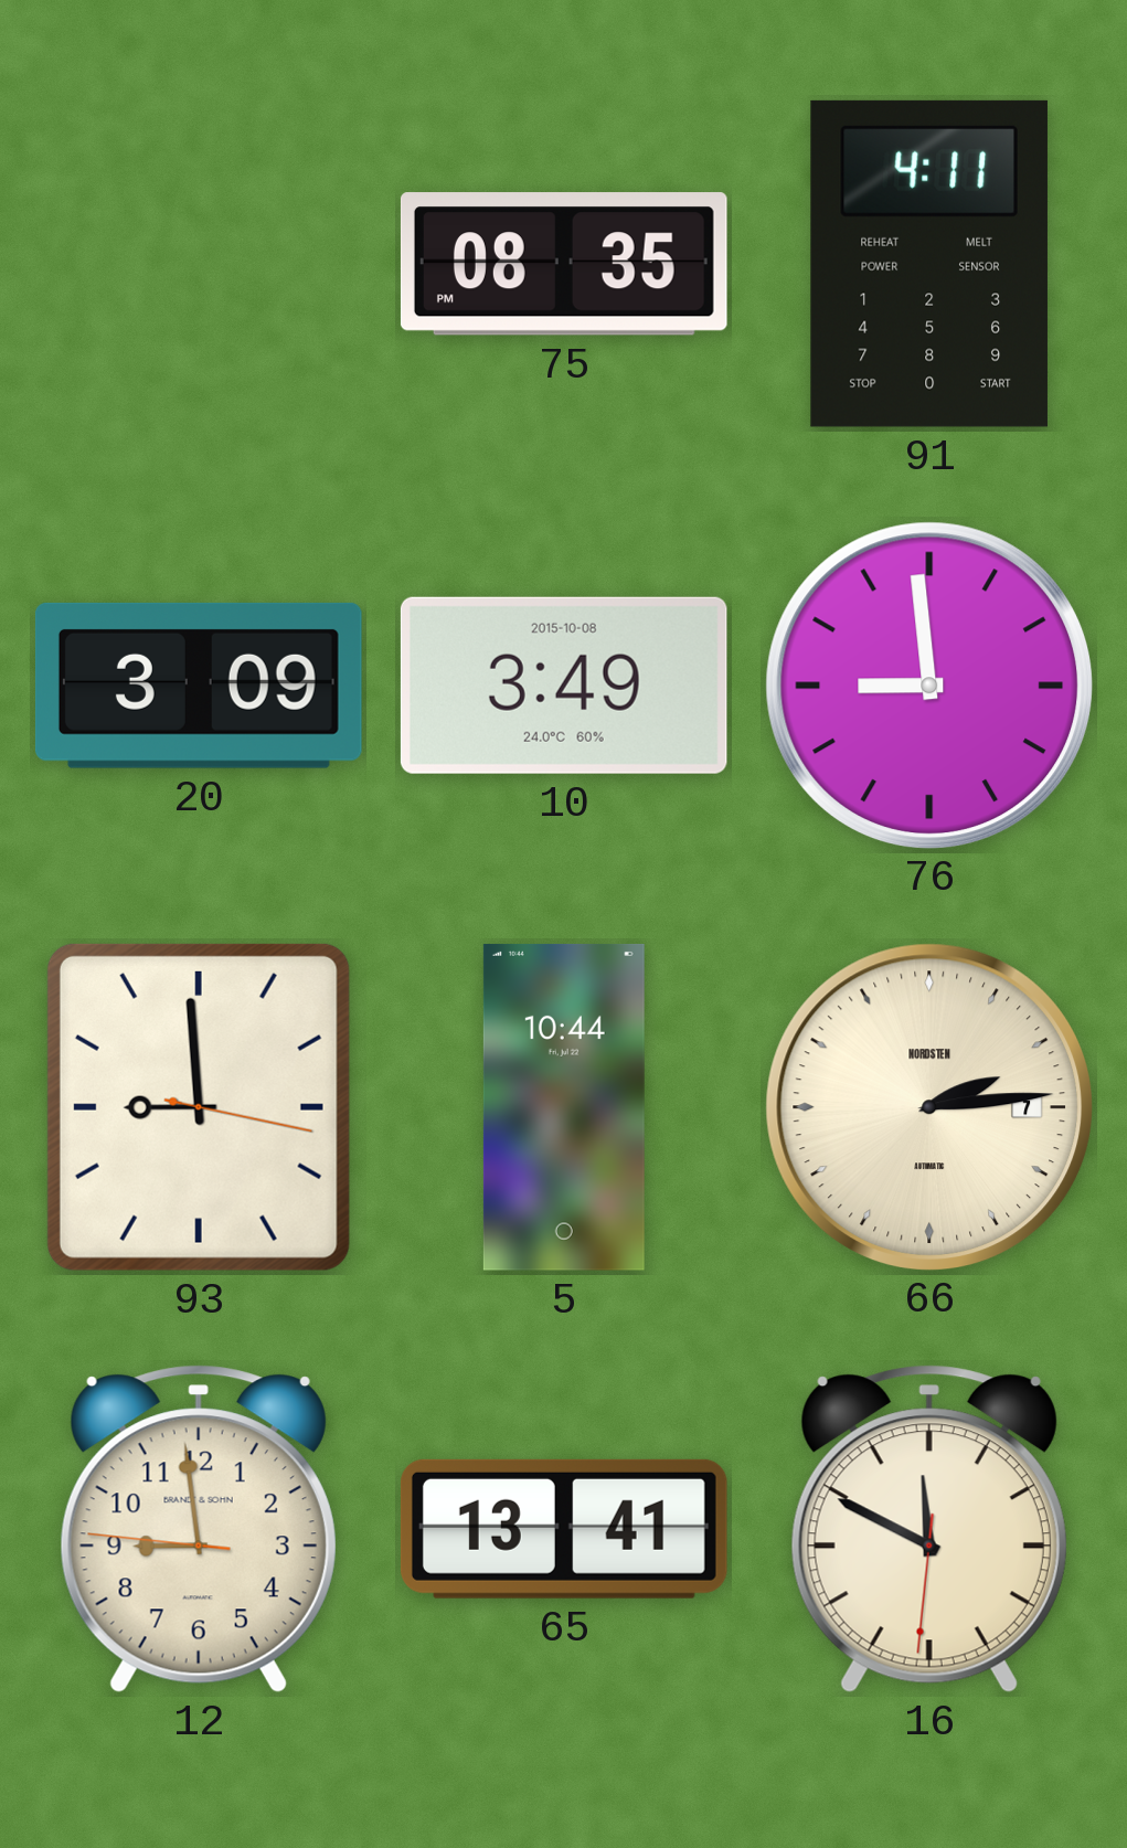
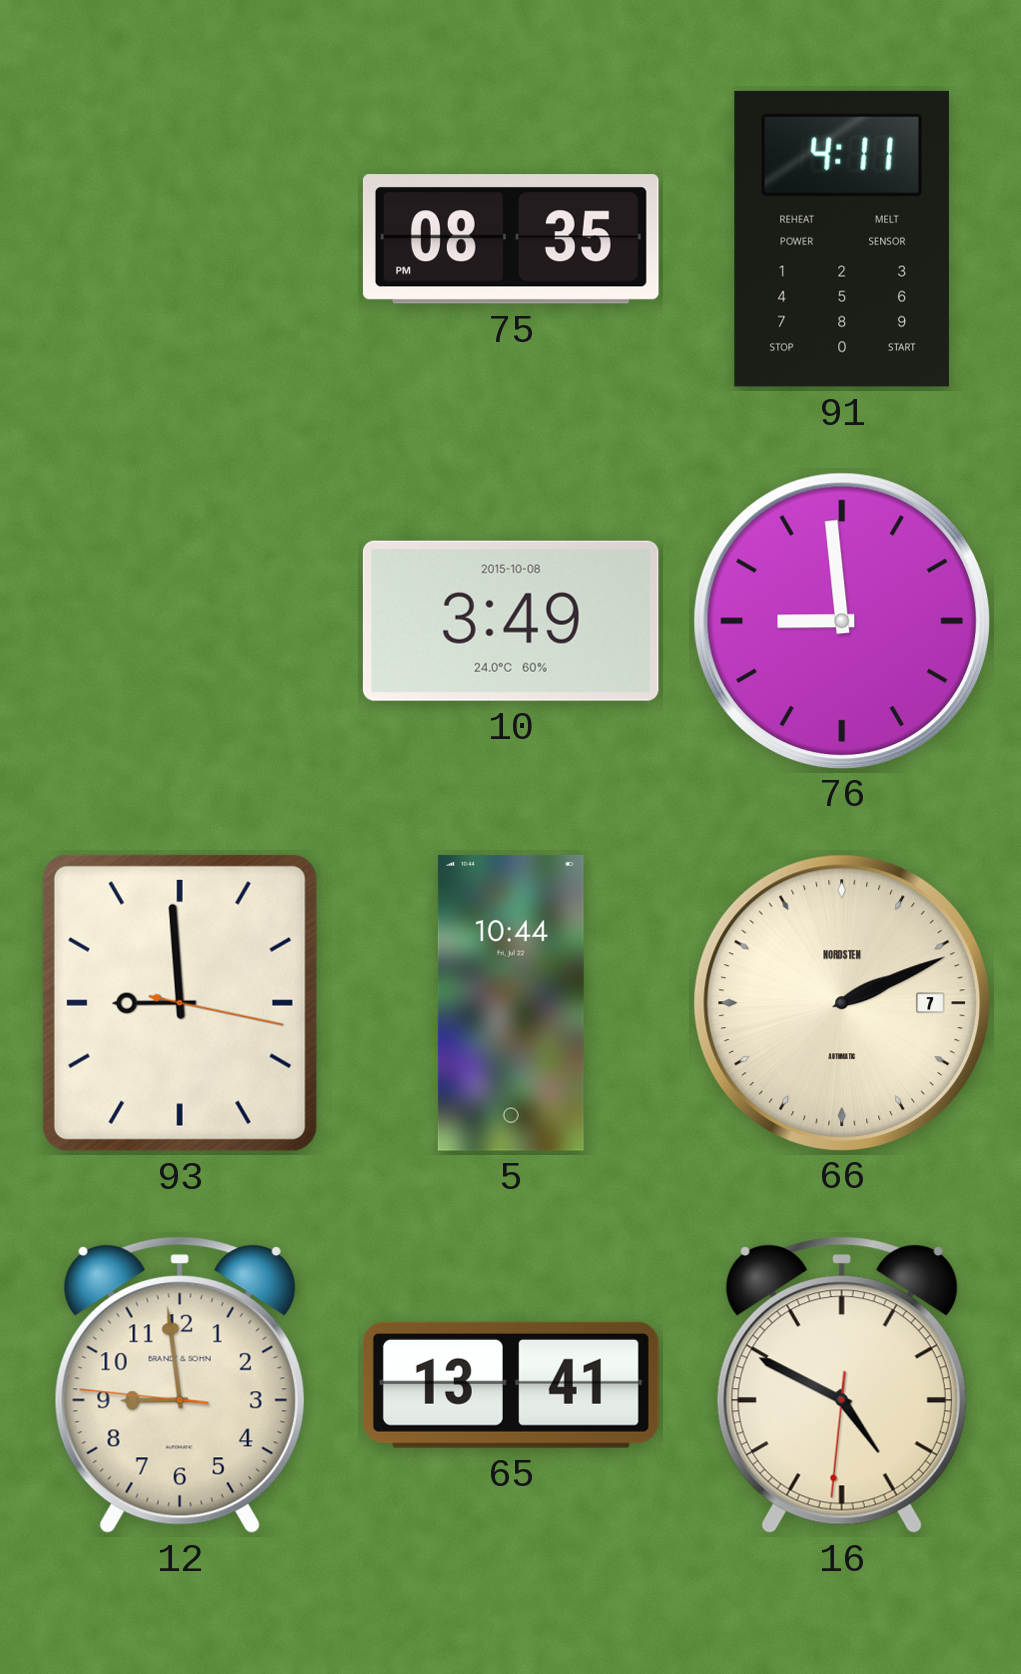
20: 3:09 -> none
66: 2:14 -> 2:11
16: 11:49 -> 4:49
